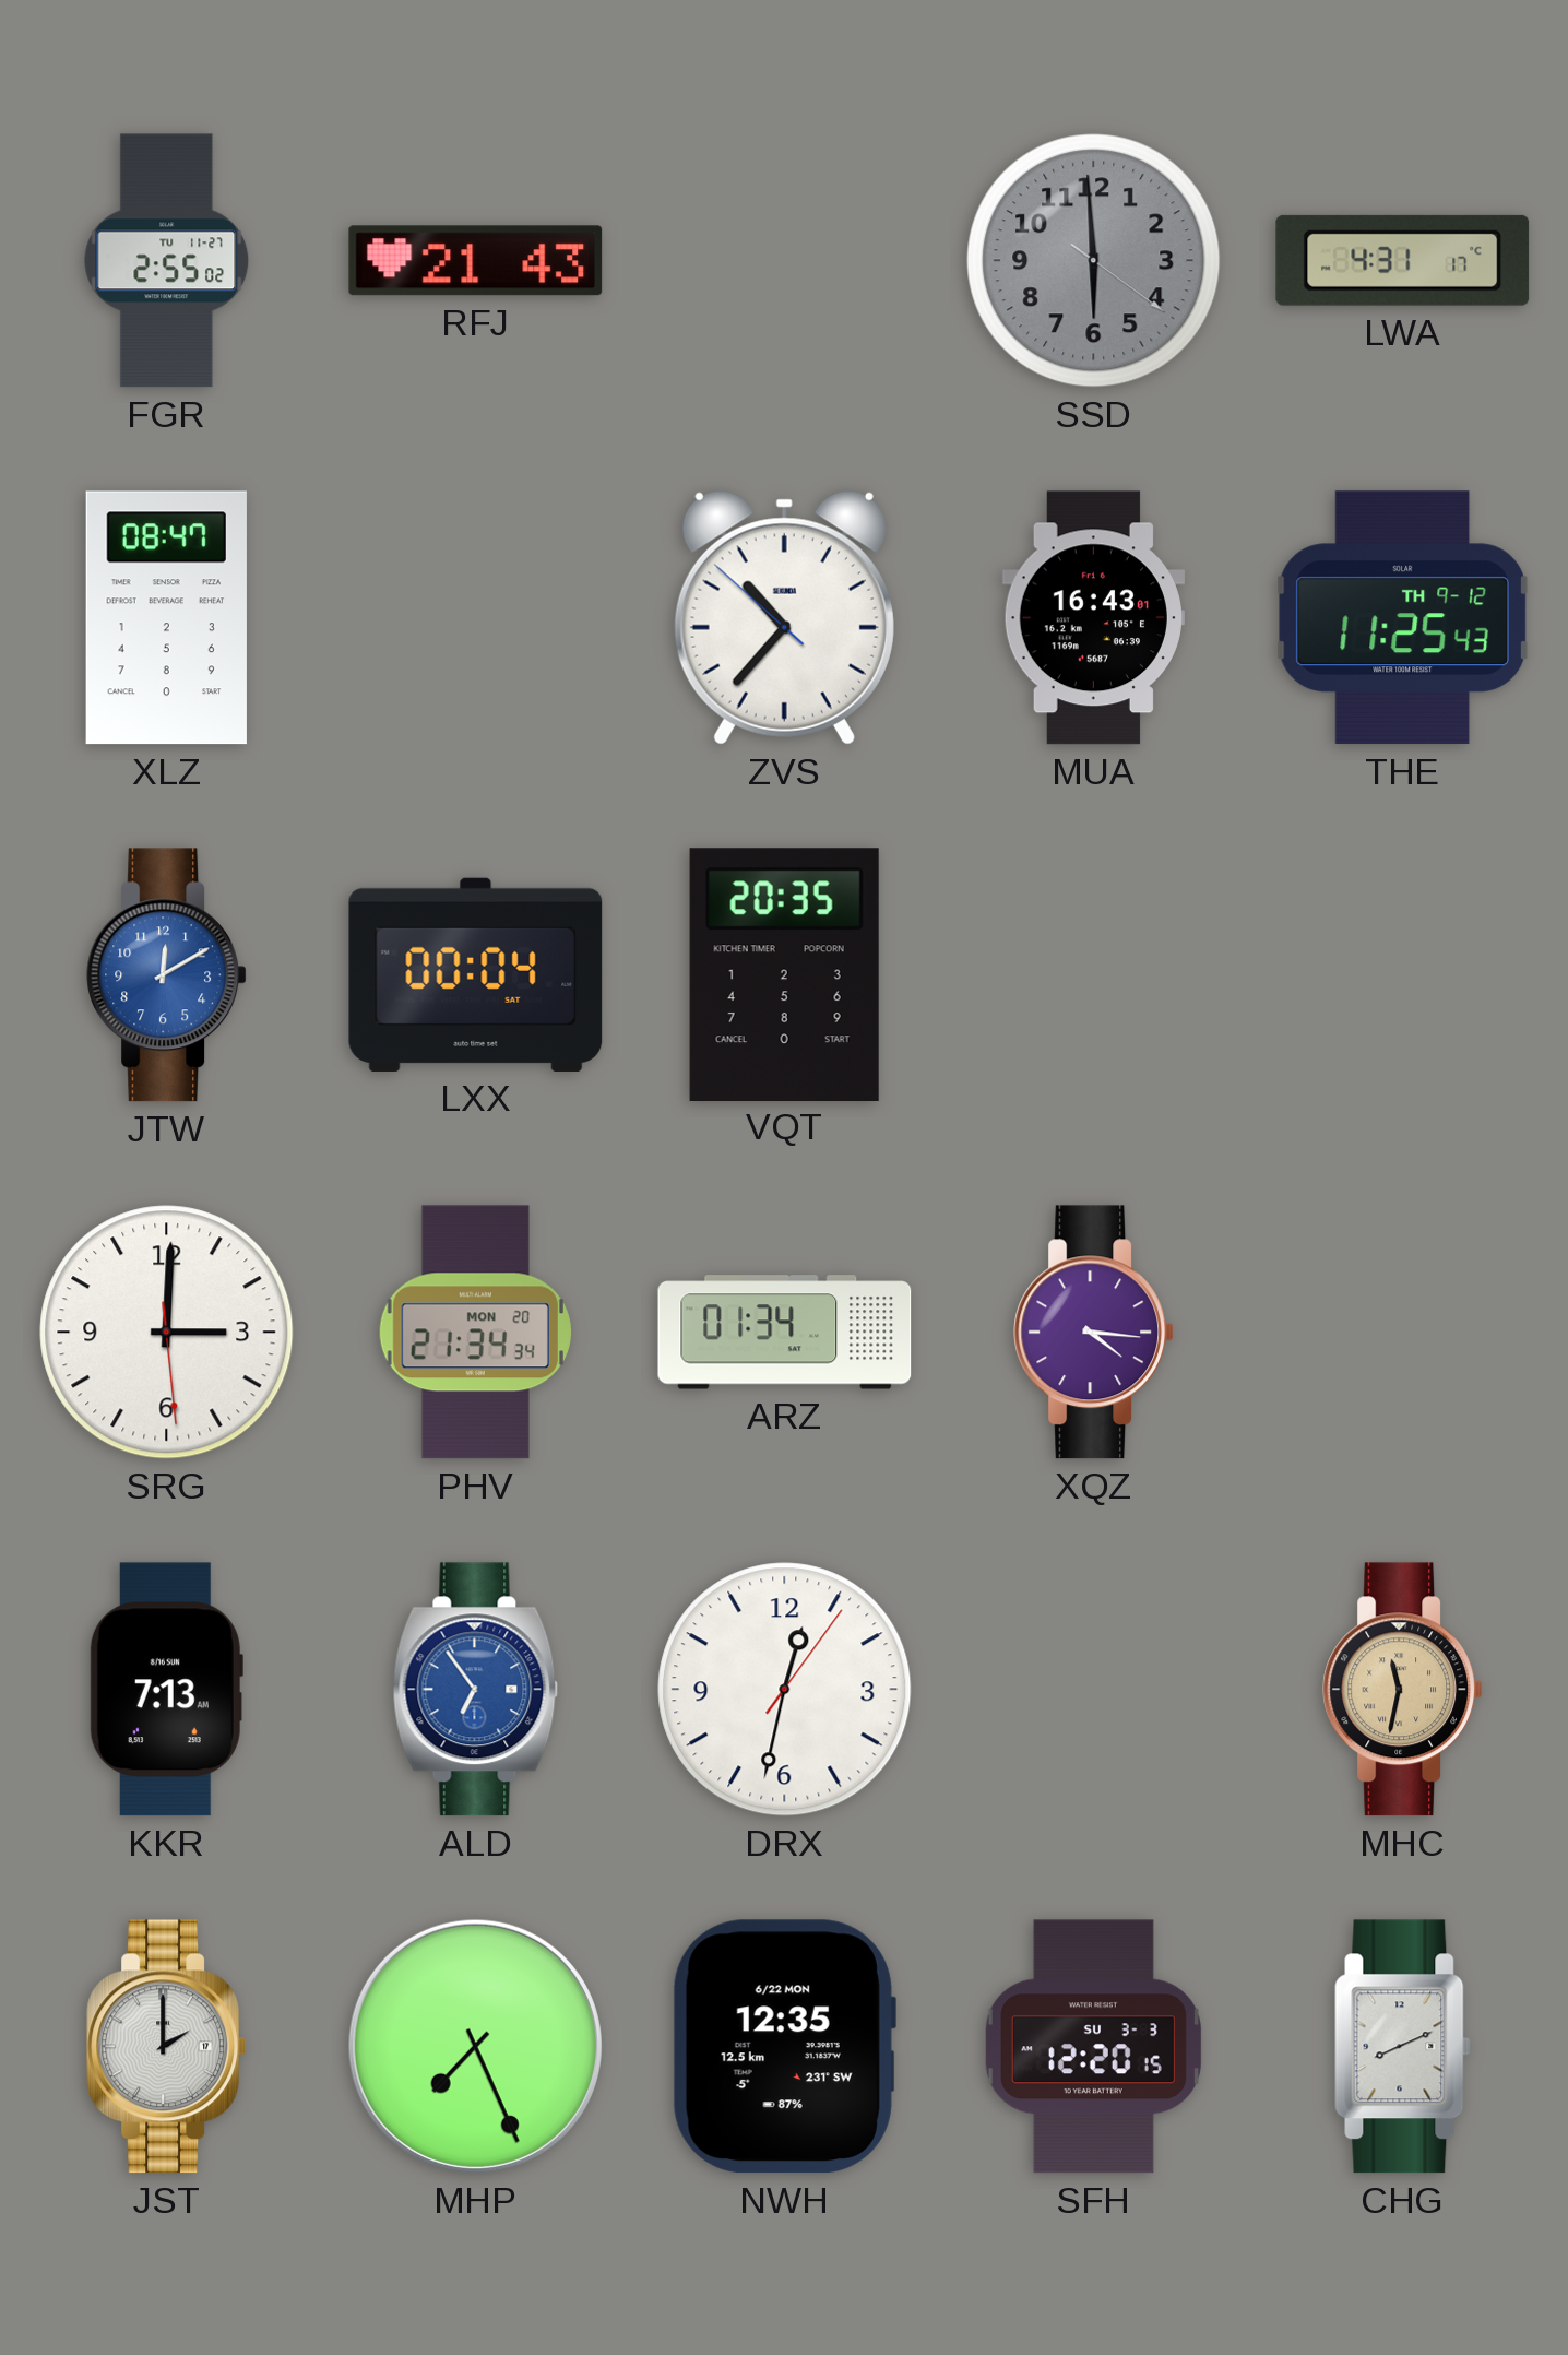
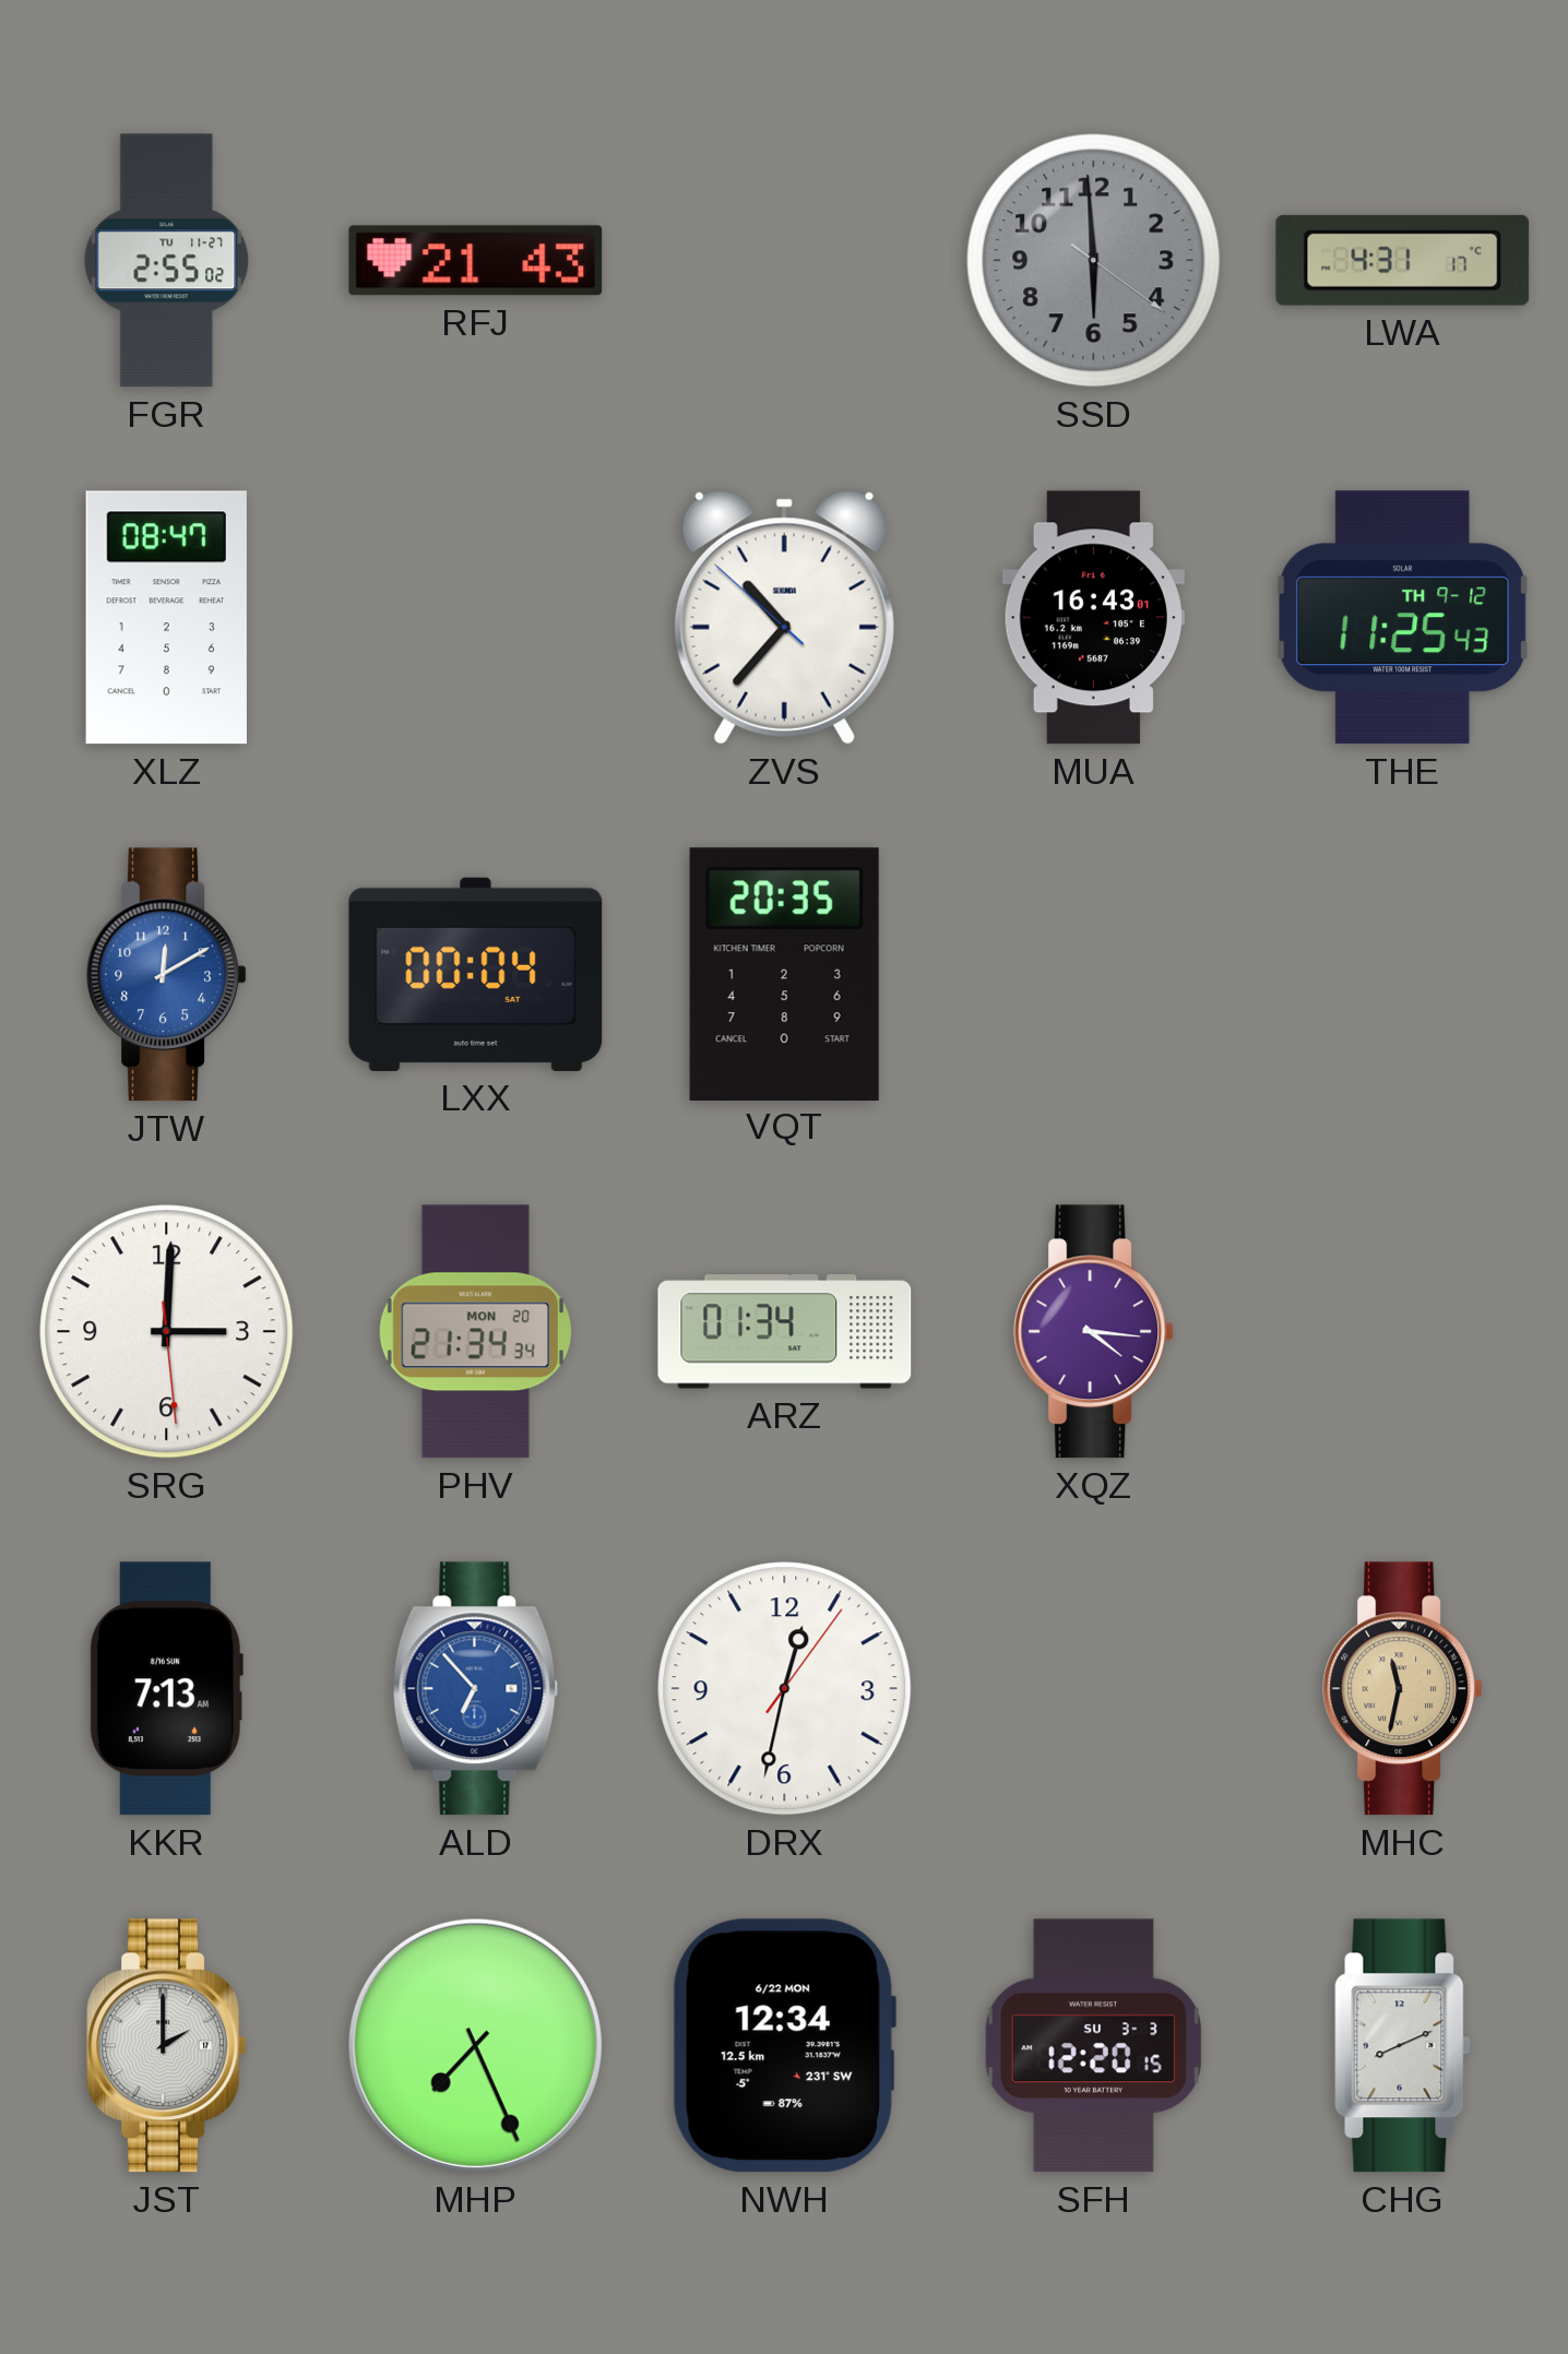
ALD: 6:54 -> 6:53
NWH: 12:35 -> 12:34
